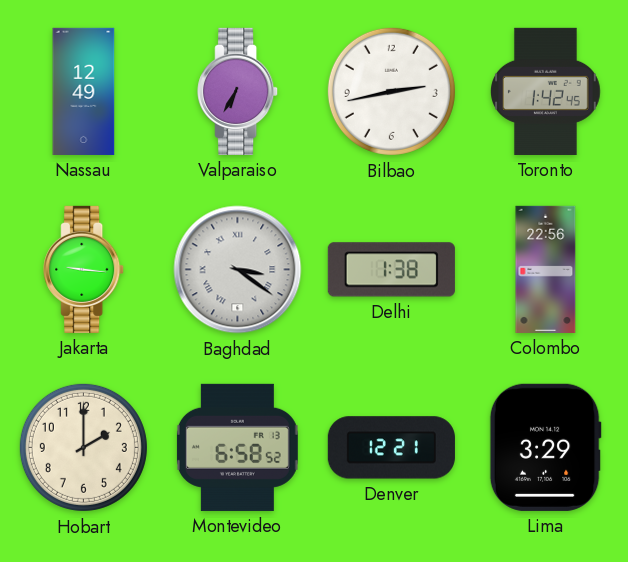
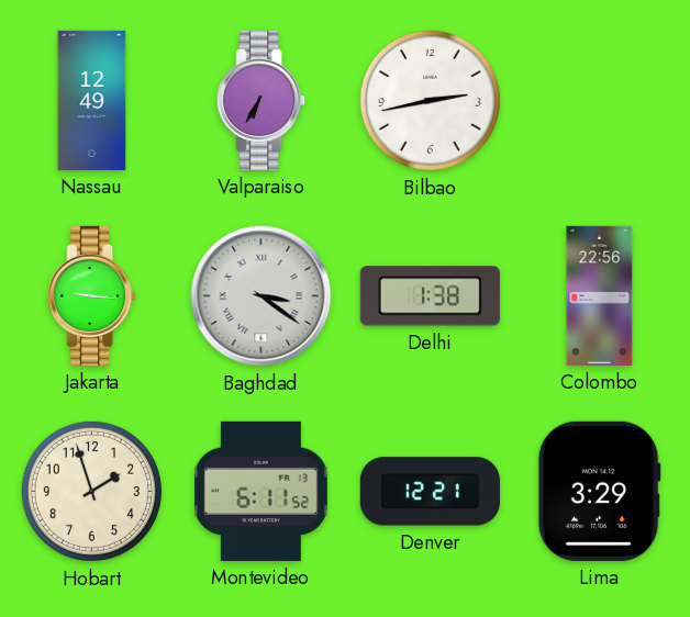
Toronto: 1:42 -> none
Hobart: 2:00 -> 1:57
Montevideo: 6:58 -> 6:11
